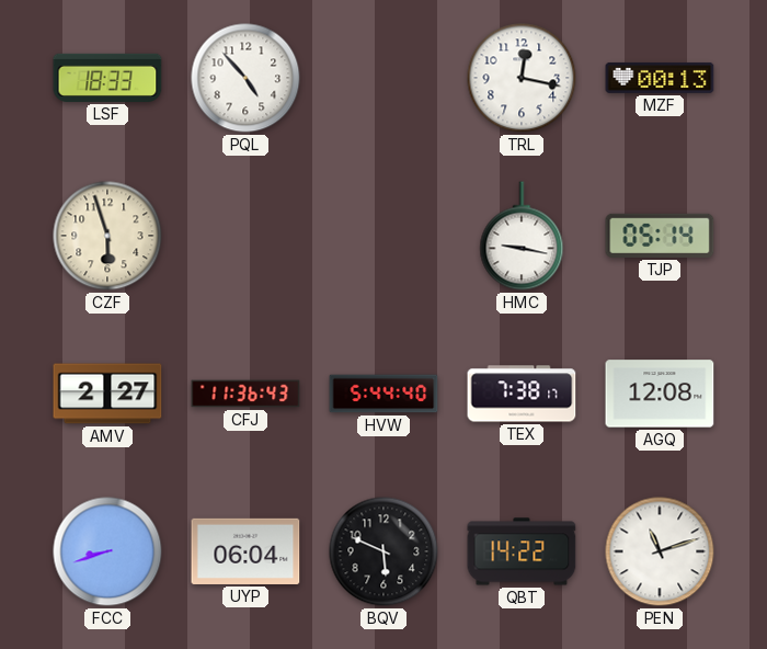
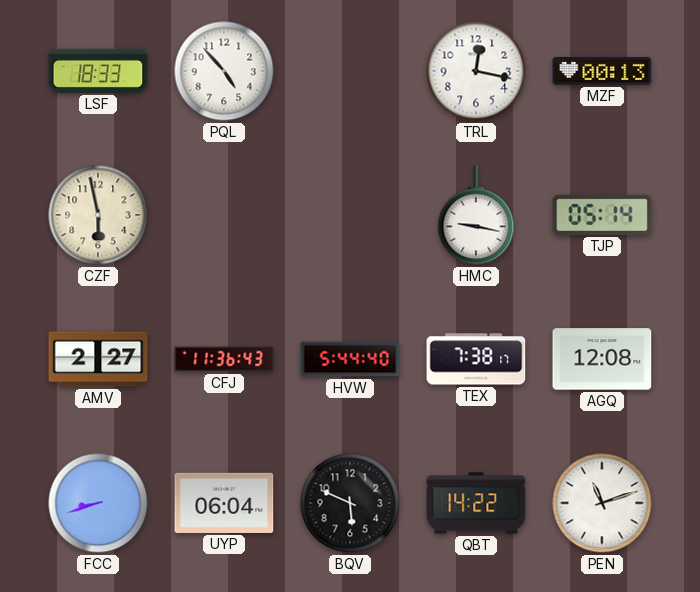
CZF: 5:57 -> 5:58
